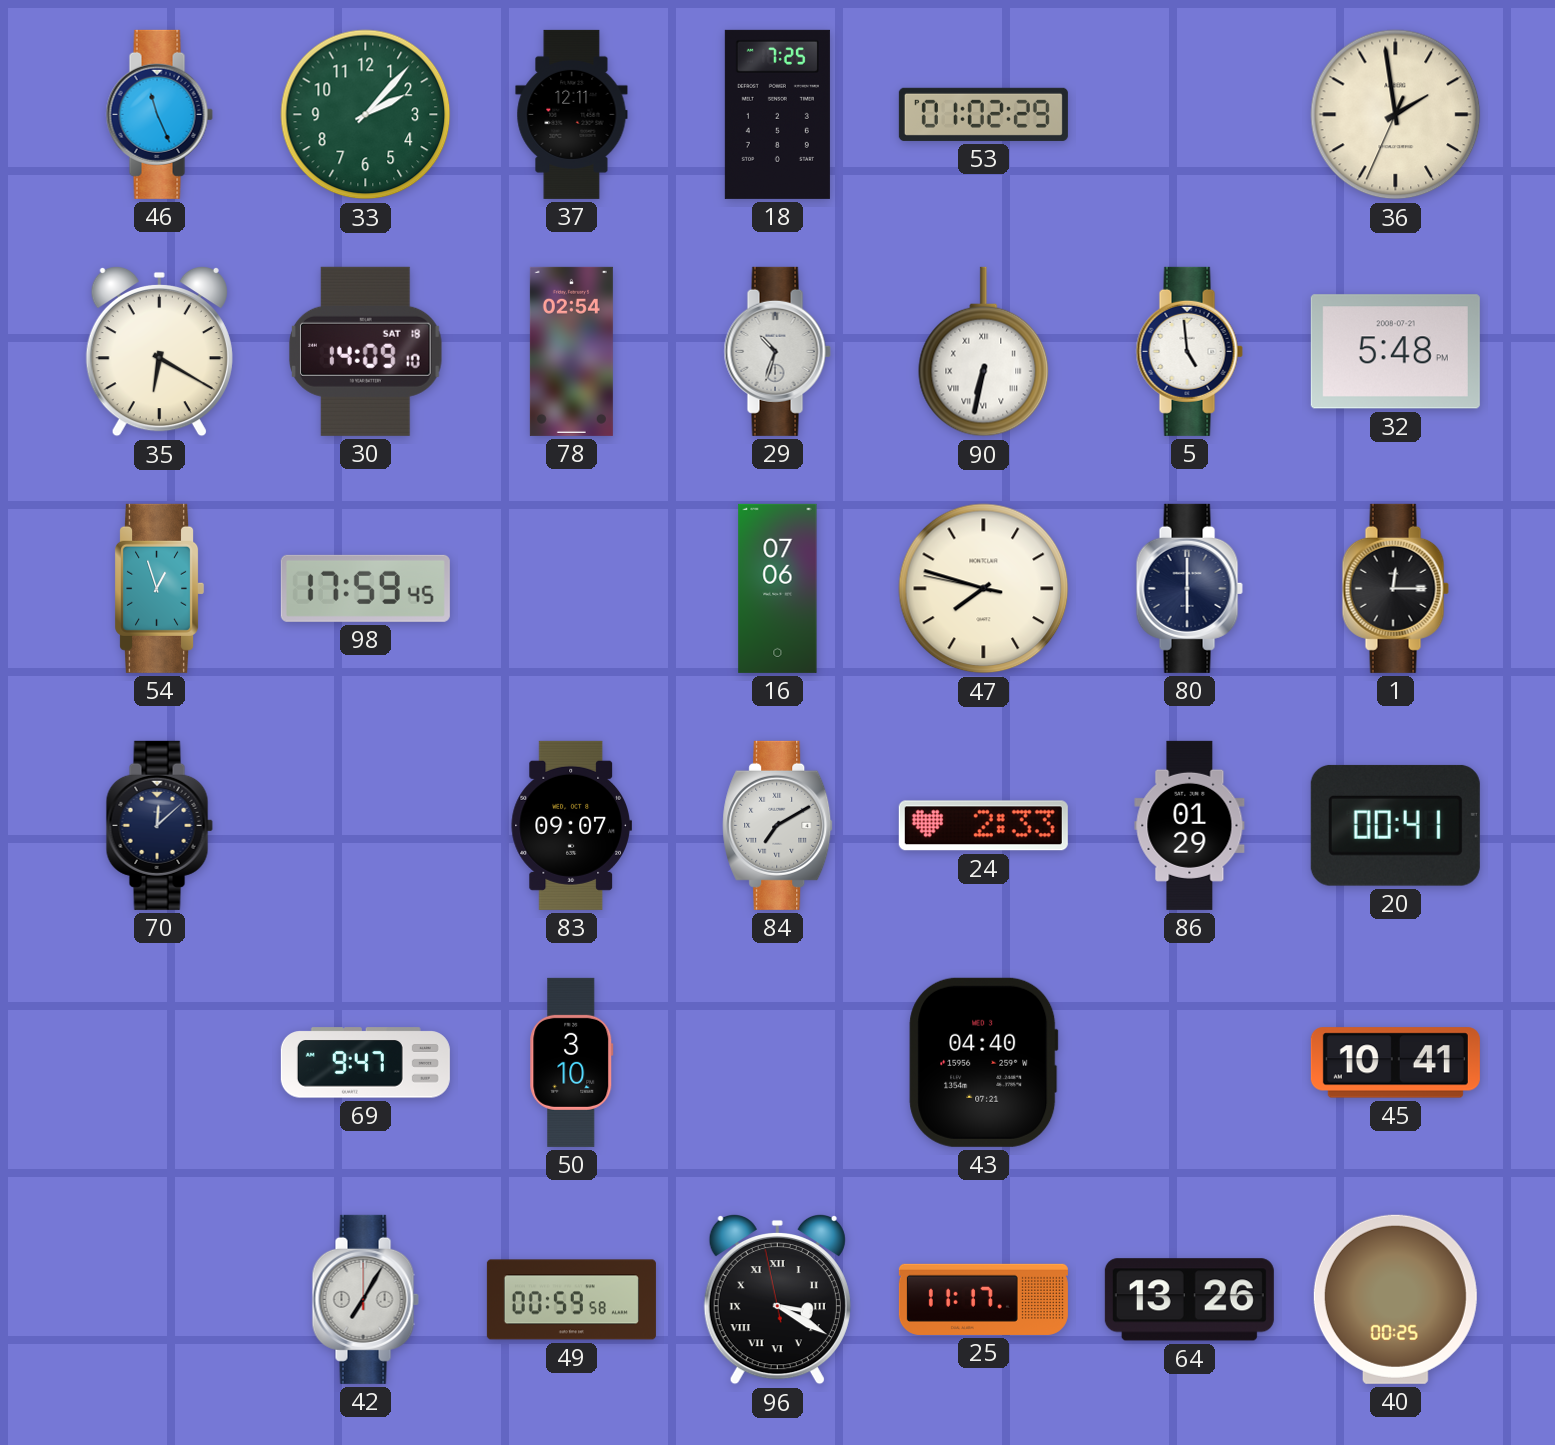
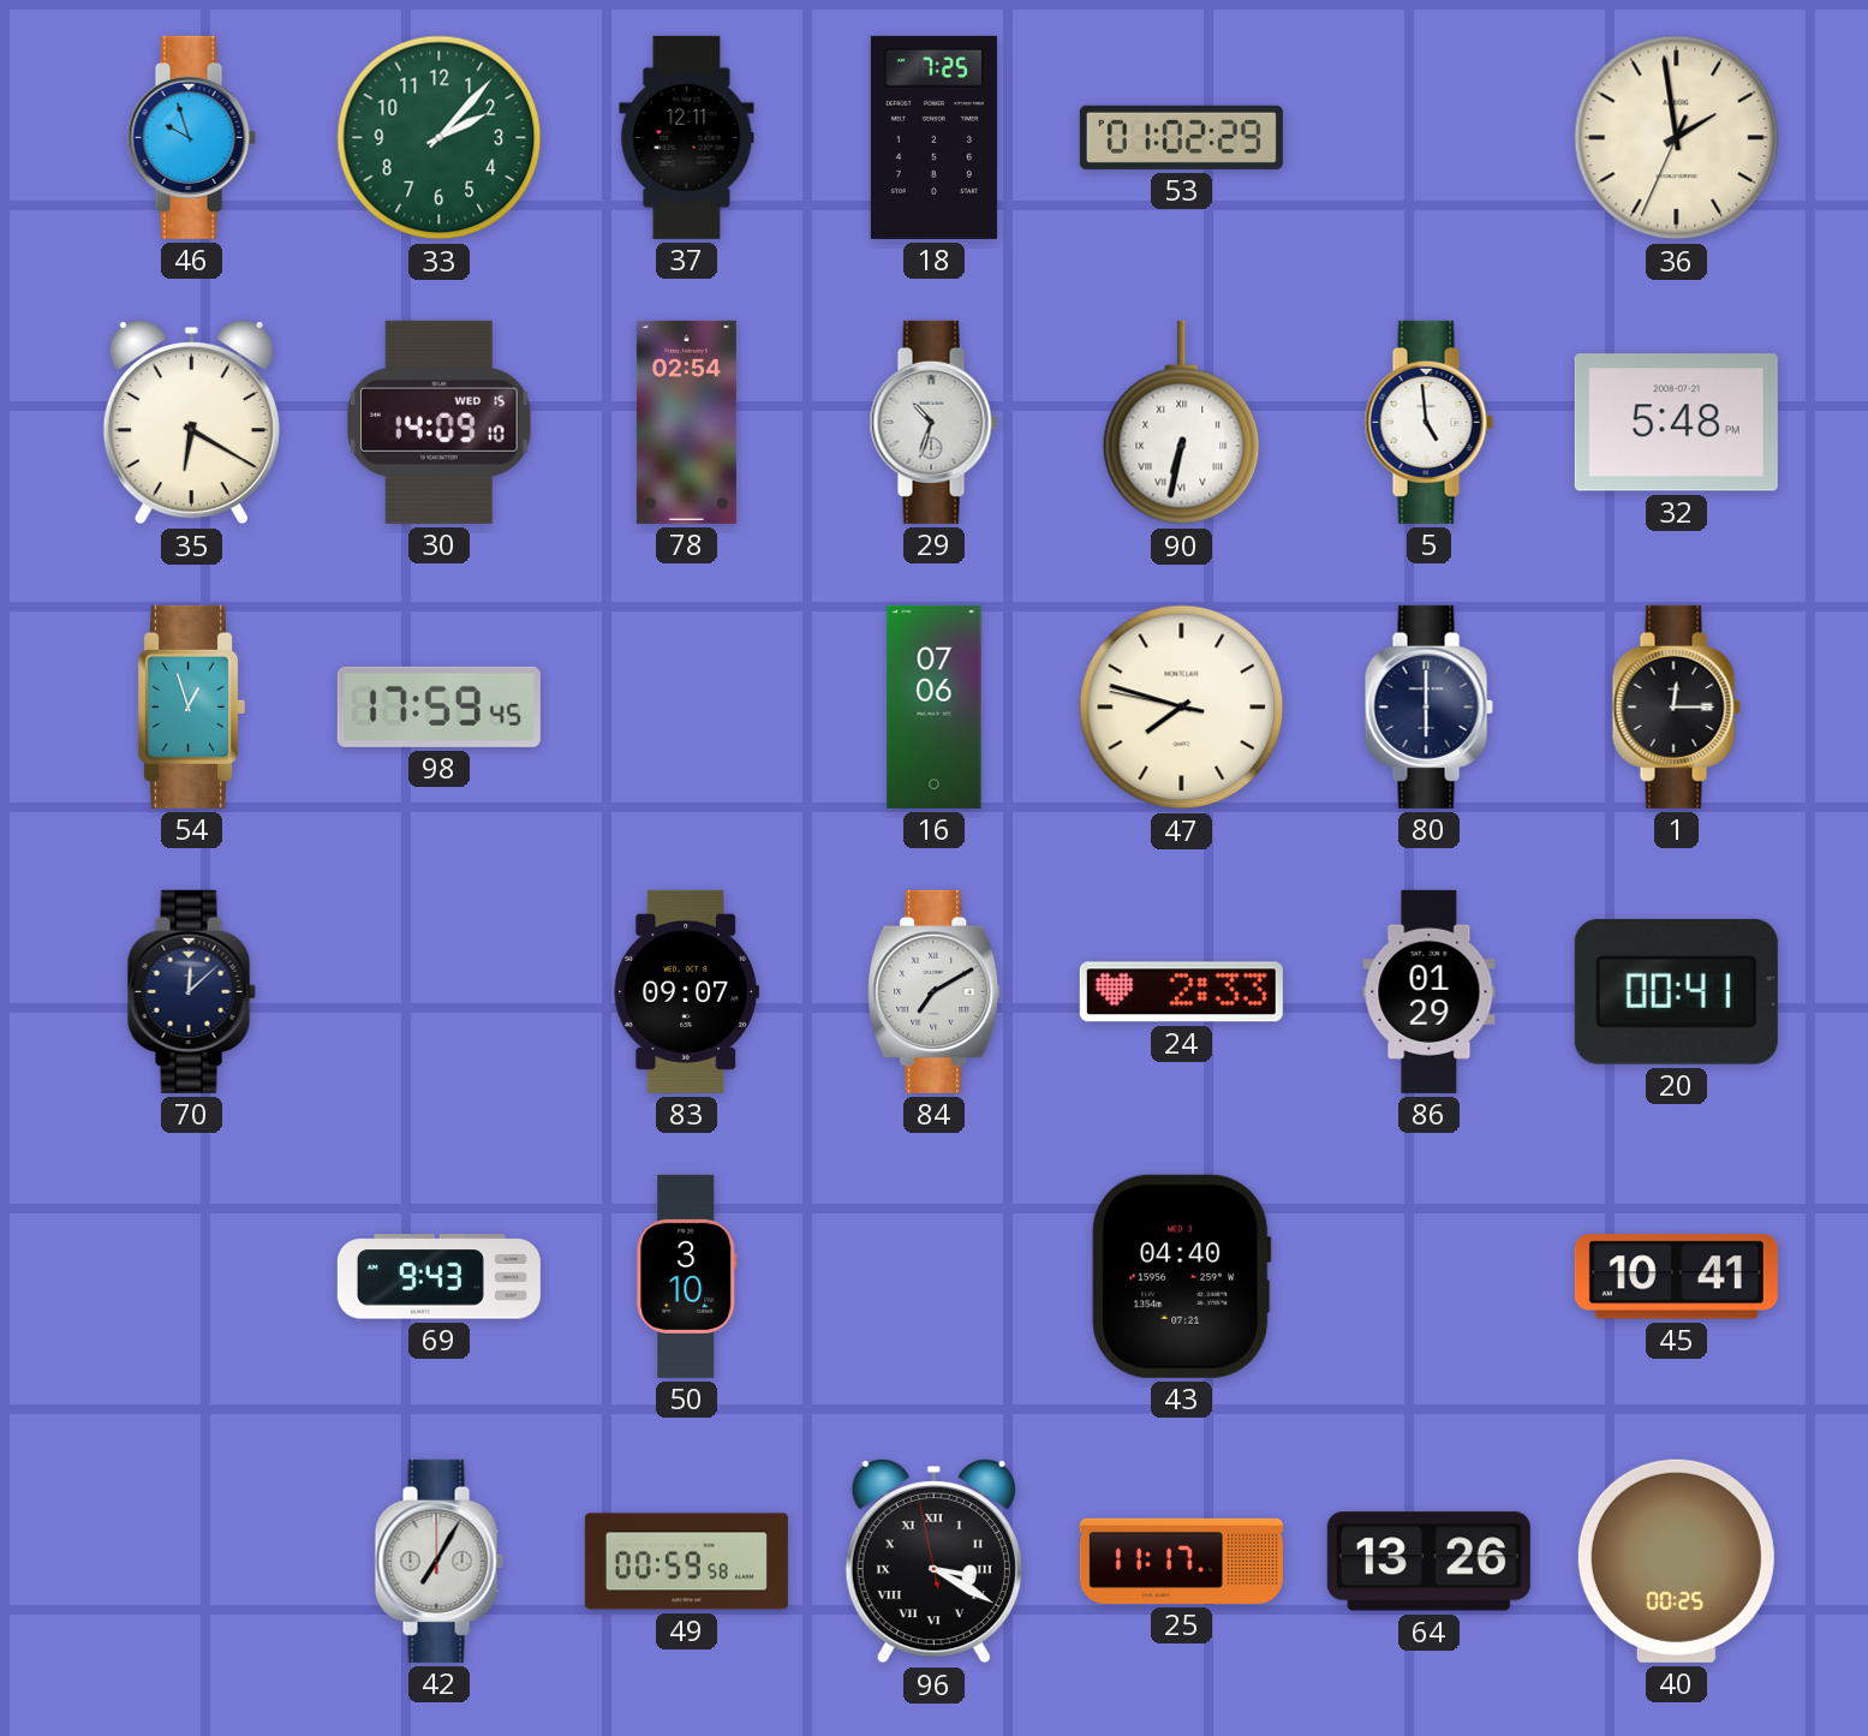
46: 11:26 -> 9:57
30 date: SAT 18 -> WED 15
69: 9:47 -> 9:43
